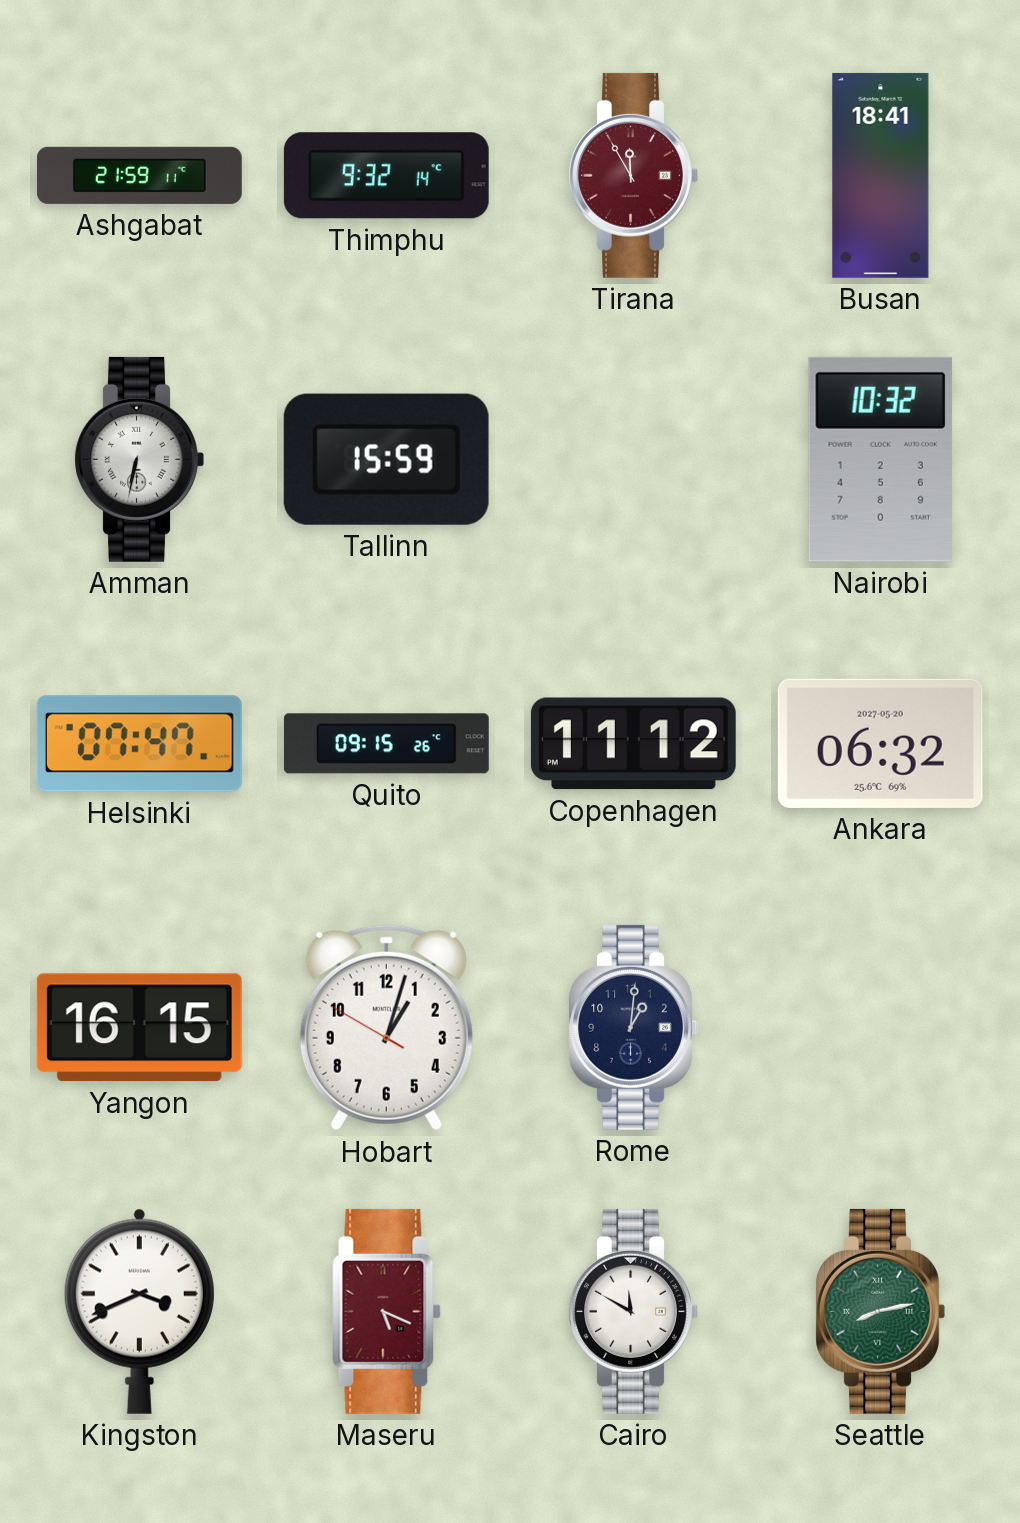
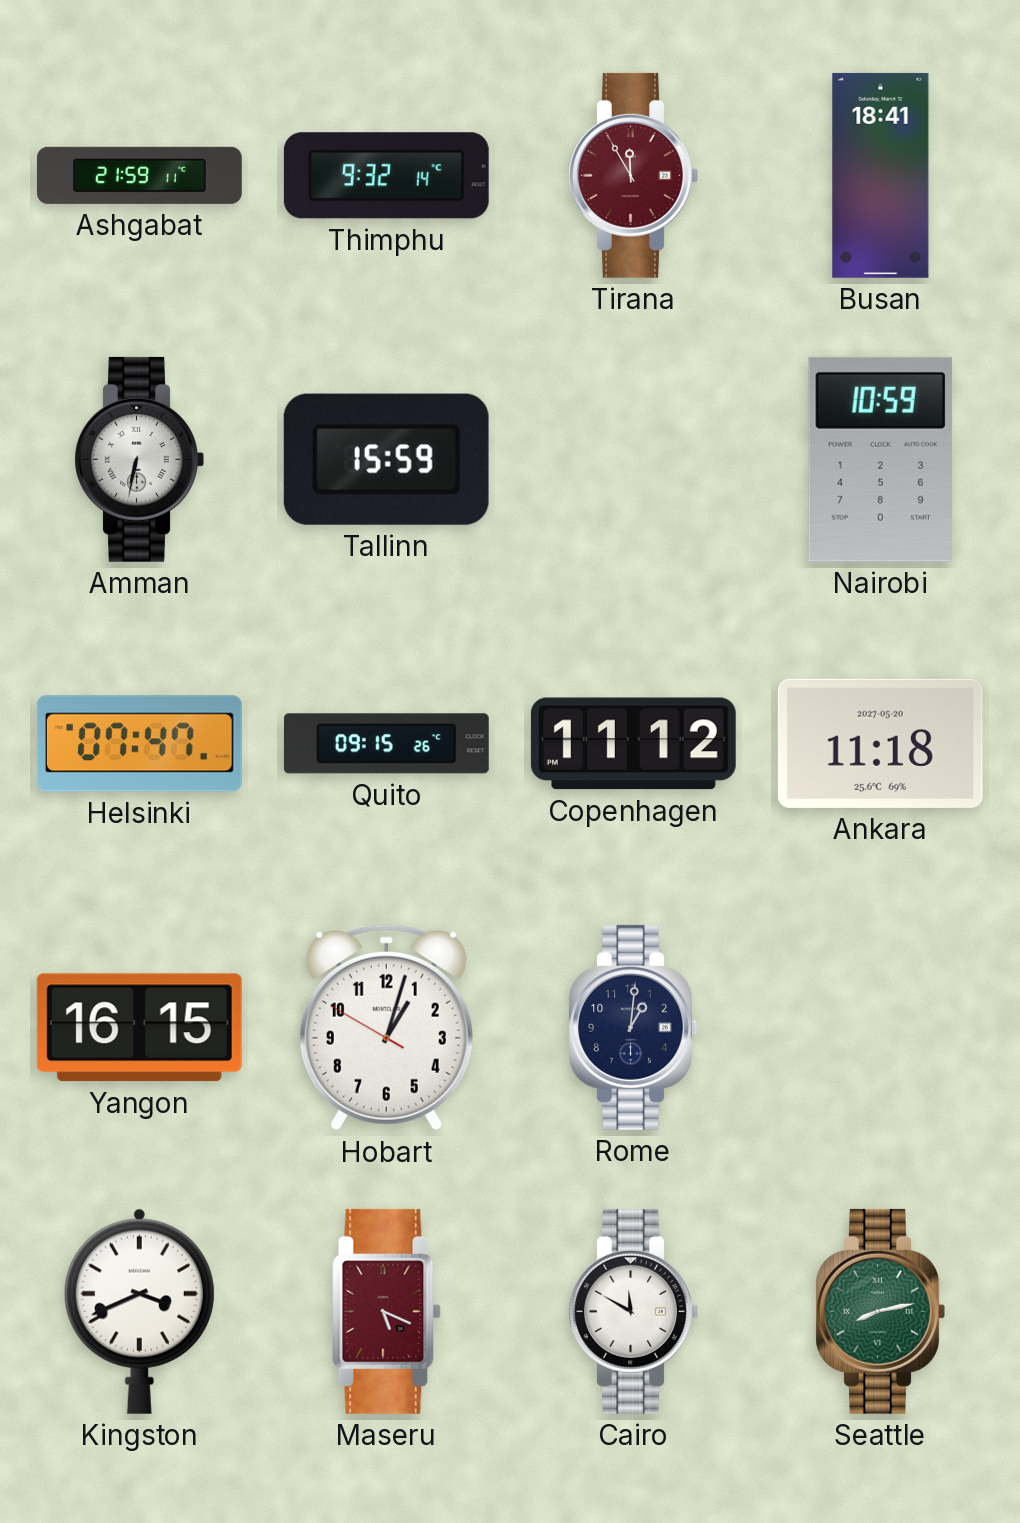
Nairobi: 10:32 -> 10:59
Ankara: 06:32 -> 11:18
